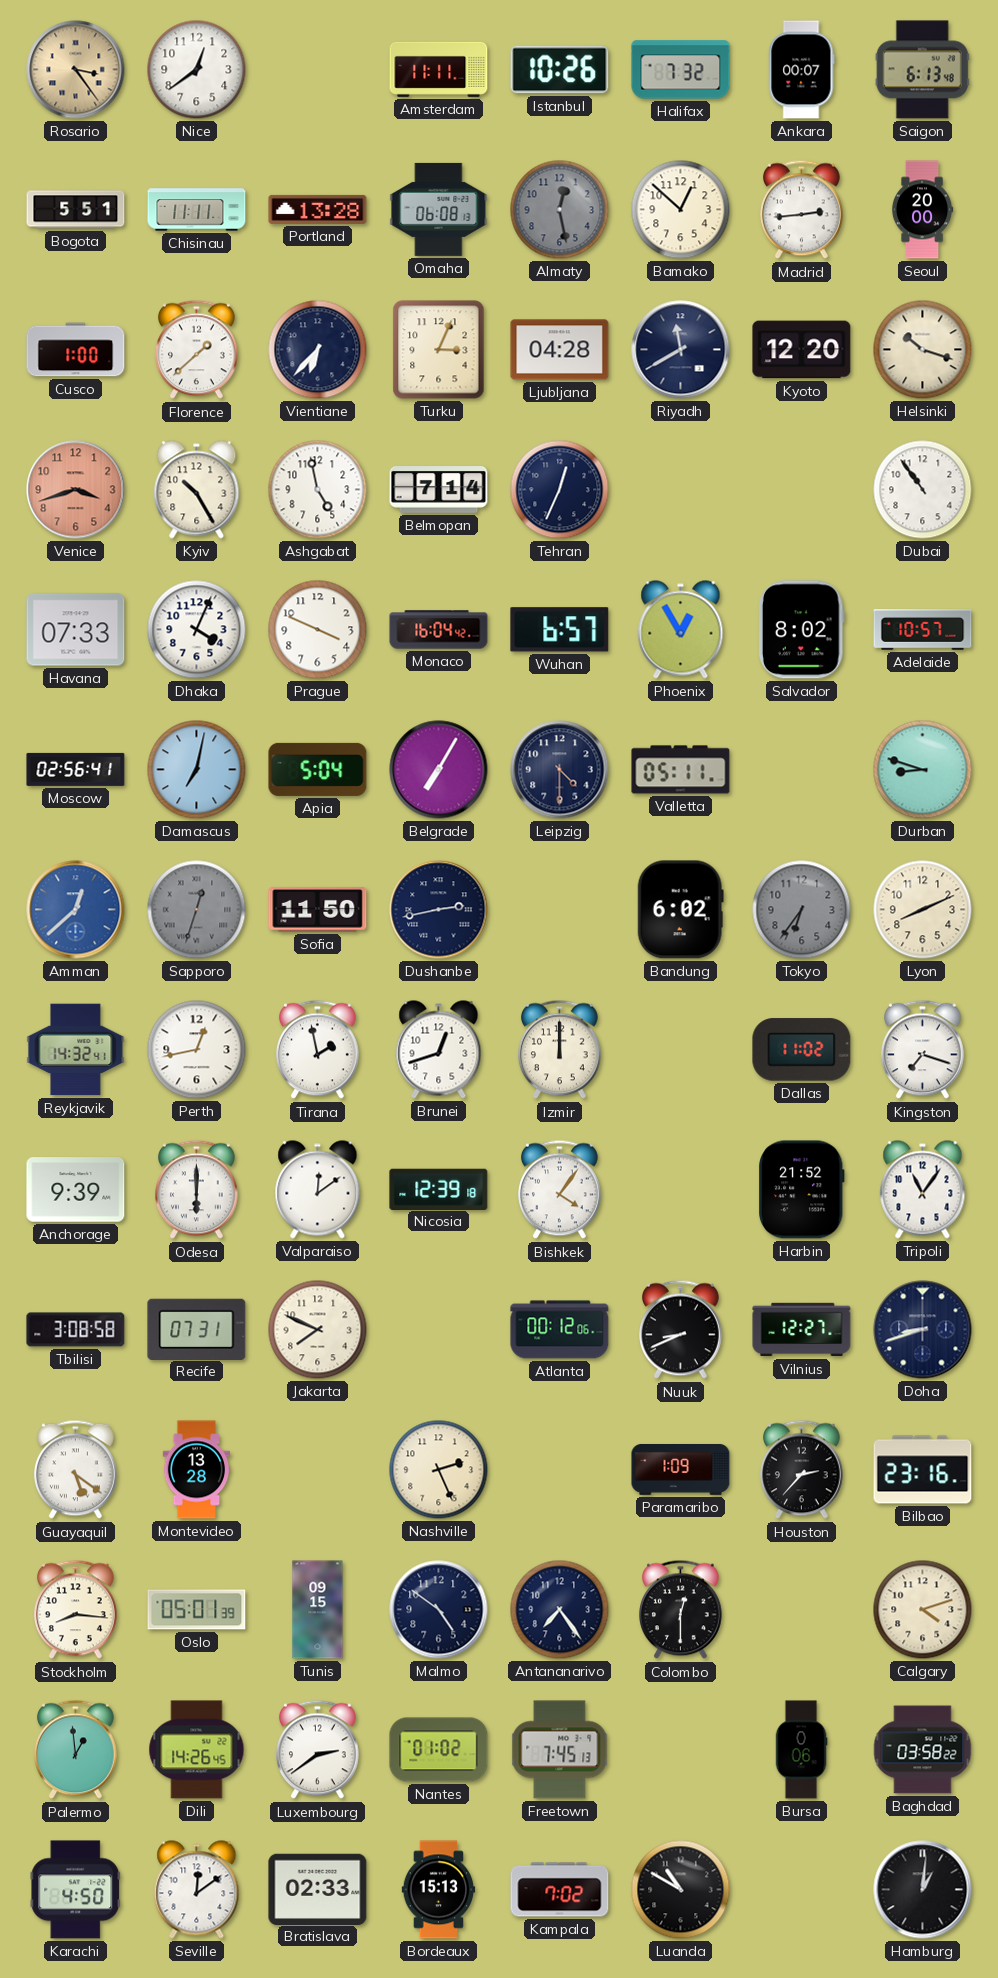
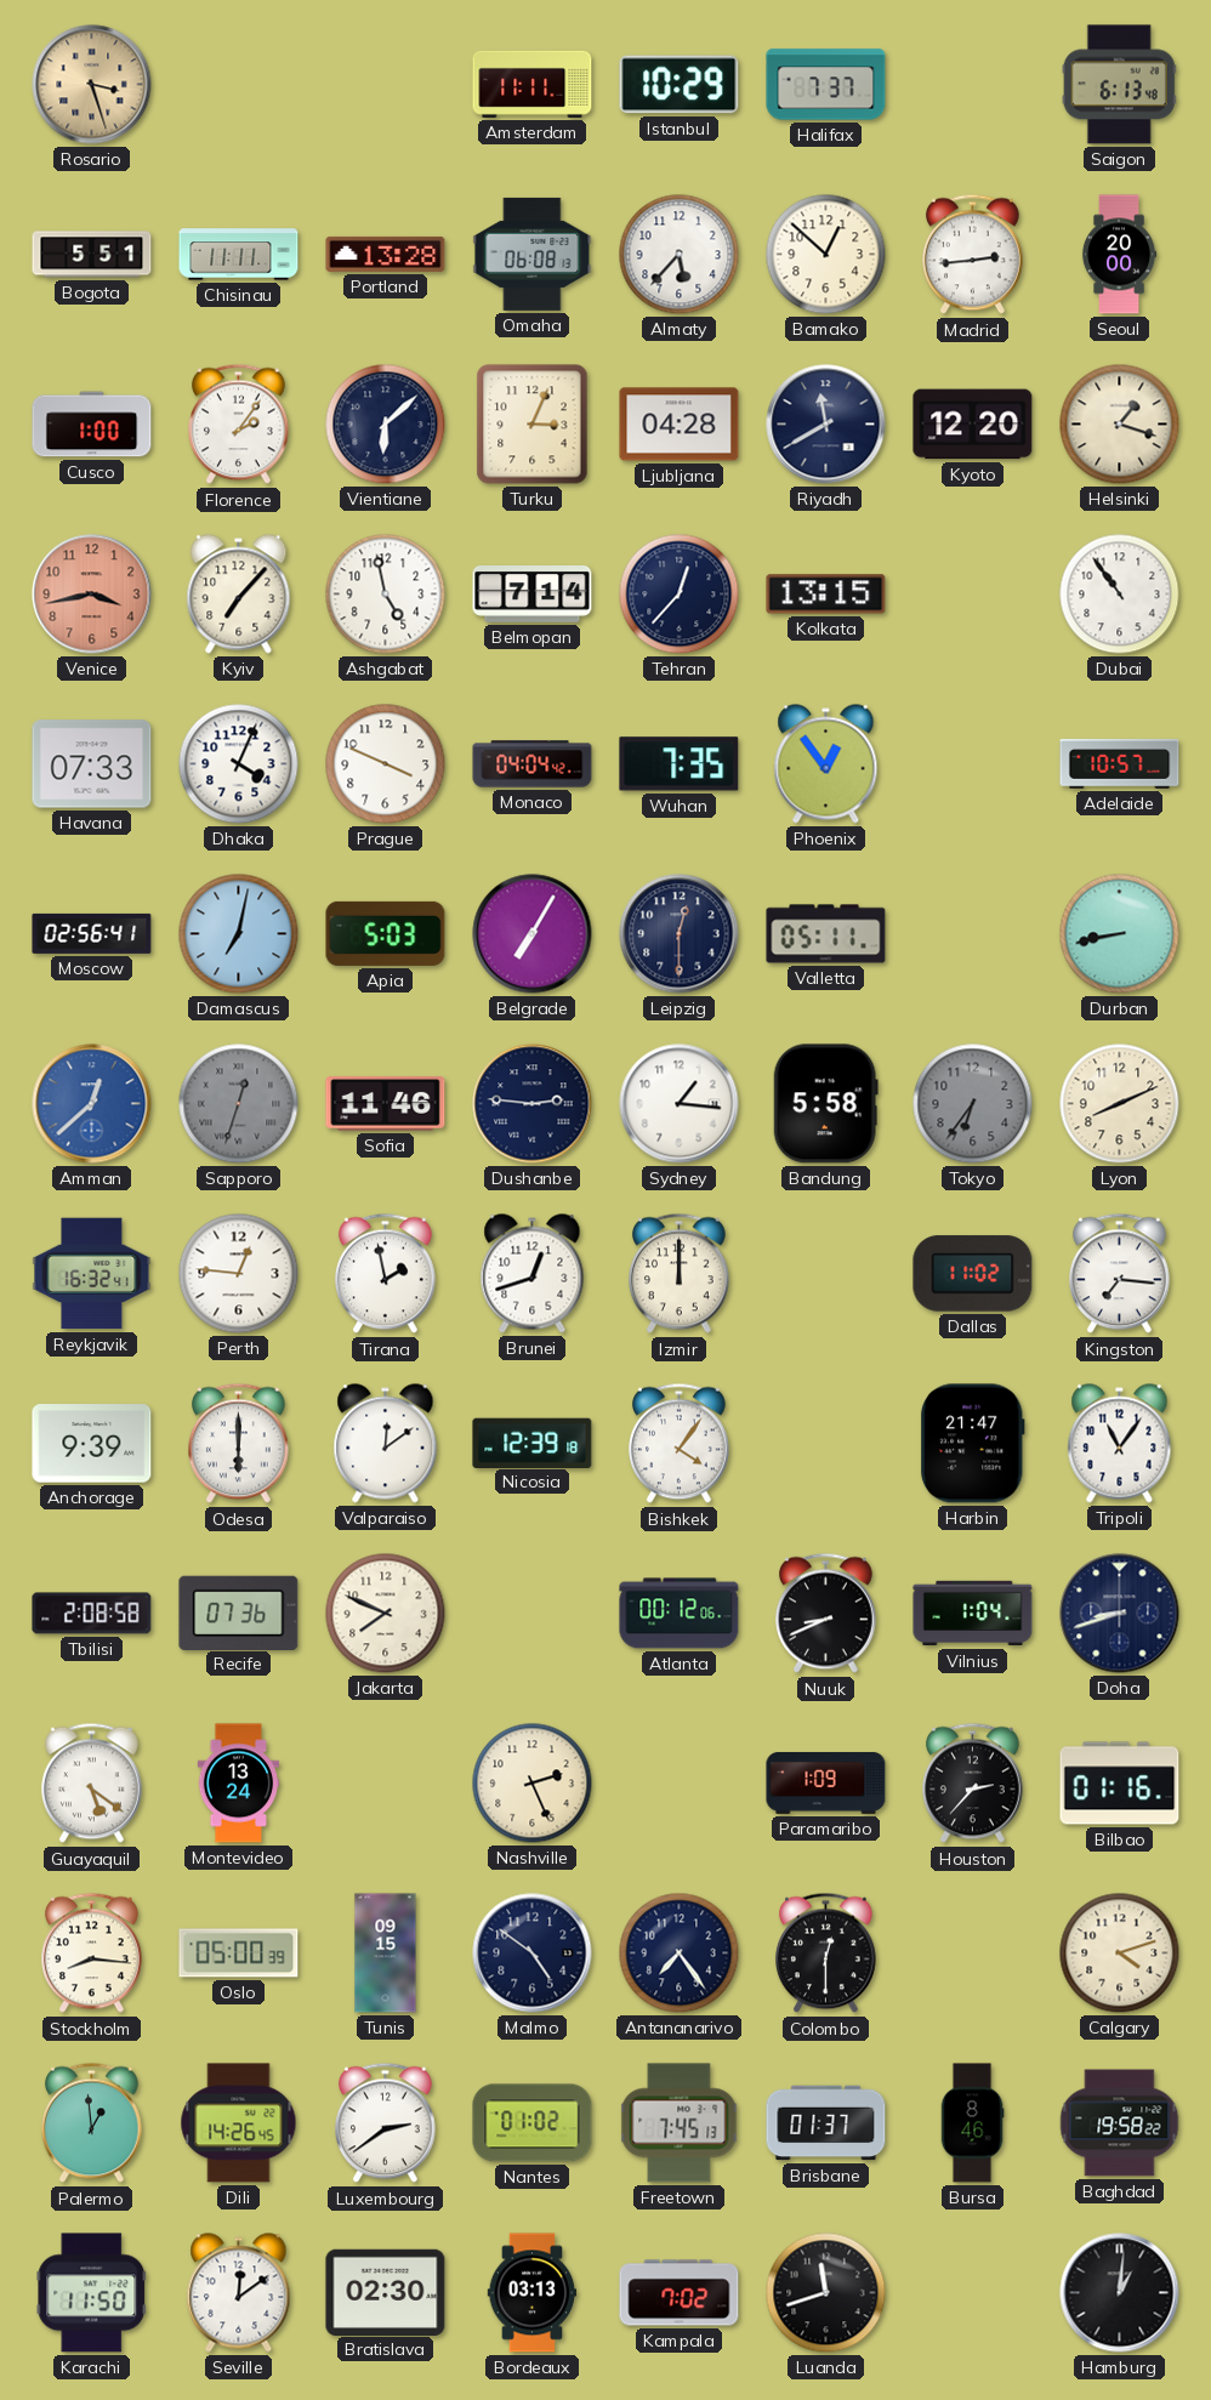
Rosario: 3:24 -> 3:27
Nice: 12:39 -> none
Istanbul: 10:26 -> 10:29
Halifax: 7:32 -> 7:37
Ankara: 00:07 -> none
Almaty: 12:28 -> 5:37
Almaty dial: grey -> white
Florence: 1:38 -> 2:06
Vientiane: 6:37 -> 6:08
Helsinki: 10:18 -> 1:18
Venice: 3:42 -> 3:43
Kyiv: 10:25 -> 7:07
Tehran: 12:34 -> 12:37
Kolkata: none -> 13:15
Monaco: 16:04 -> 04:04
Wuhan: 6:57 -> 7:35
Phoenix: 12:55 -> 12:54
Salvador: 8:02 -> none
Apia: 5:04 -> 5:03
Leipzig: 4:30 -> 12:30
Durban: 8:48 -> 8:43
Sofia: 11:50 -> 11:46
Dushanbe: 2:43 -> 2:46
Sydney: none -> 1:16
Bandung: 6:02 -> 5:58
Reykjavik: 14:32 -> 16:32
Perth: 12:43 -> 12:46
Kingston: 7:18 -> 7:16
Harbin: 21:52 -> 21:47
Tbilisi: 3:08 -> 2:08
Recife: 07:31 -> 07:36
Vilnius: 12:27 -> 1:04
Montevideo: 13:28 -> 13:24
Bilbao: 23:16 -> 01:16
Oslo: 05:01 -> 05:00
Brisbane: none -> 01:37
Bursa: 0:06 -> 8:46
Baghdad: 03:58 -> 19:58
Karachi: 4:50 -> 11:50
Bratislava: 02:33 -> 02:30
Bordeaux: 15:13 -> 03:13
Luanda: 10:50 -> 11:42
